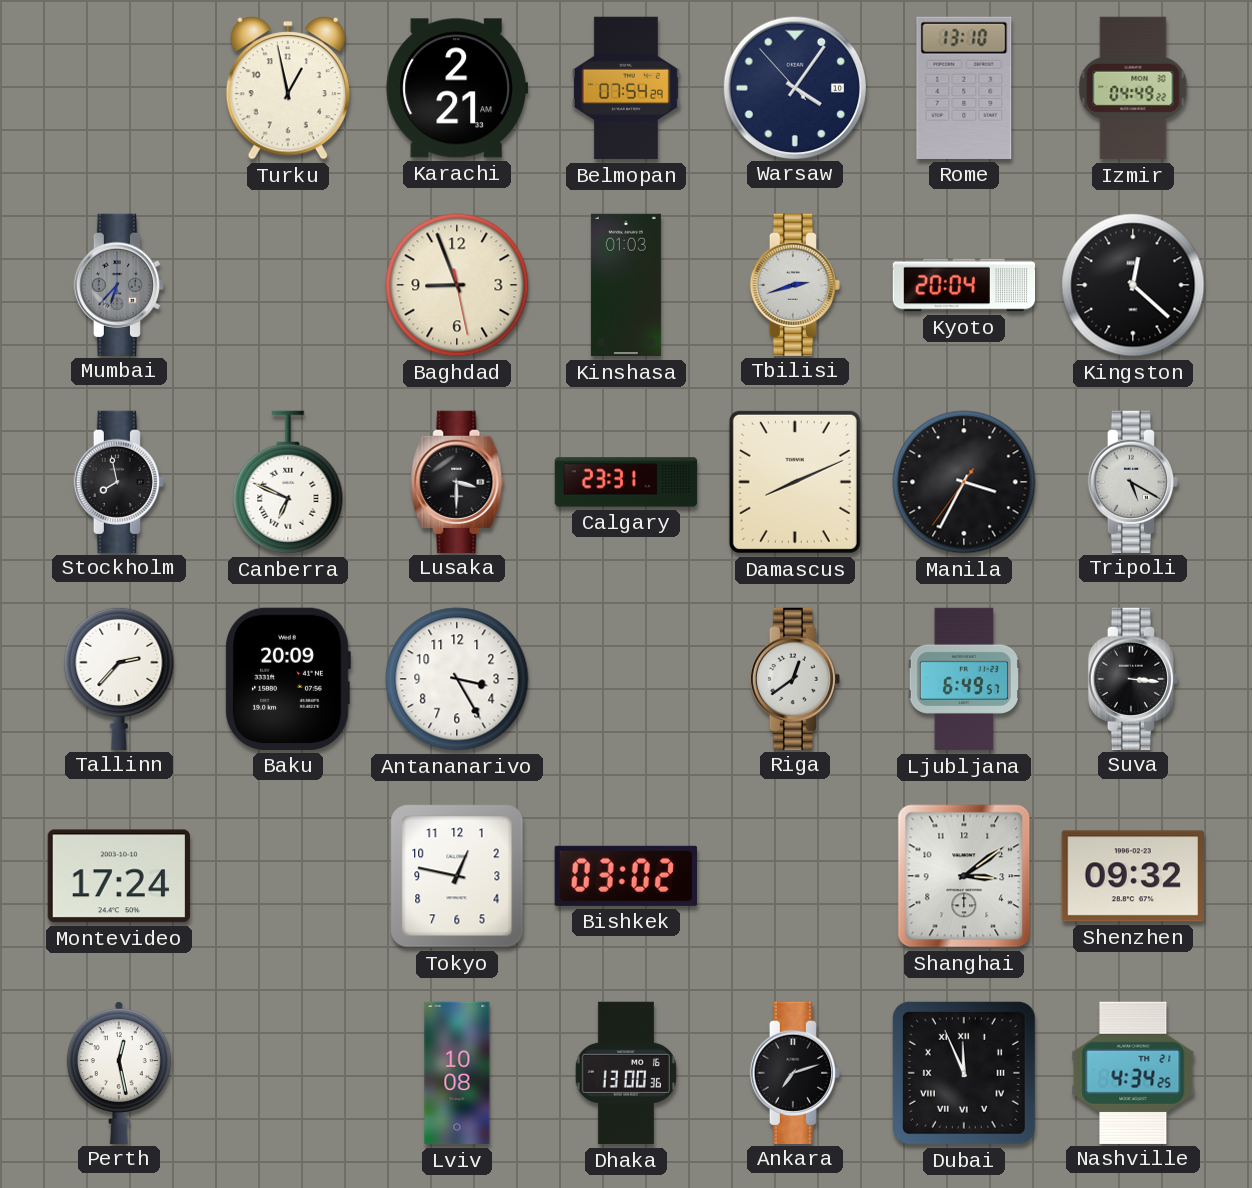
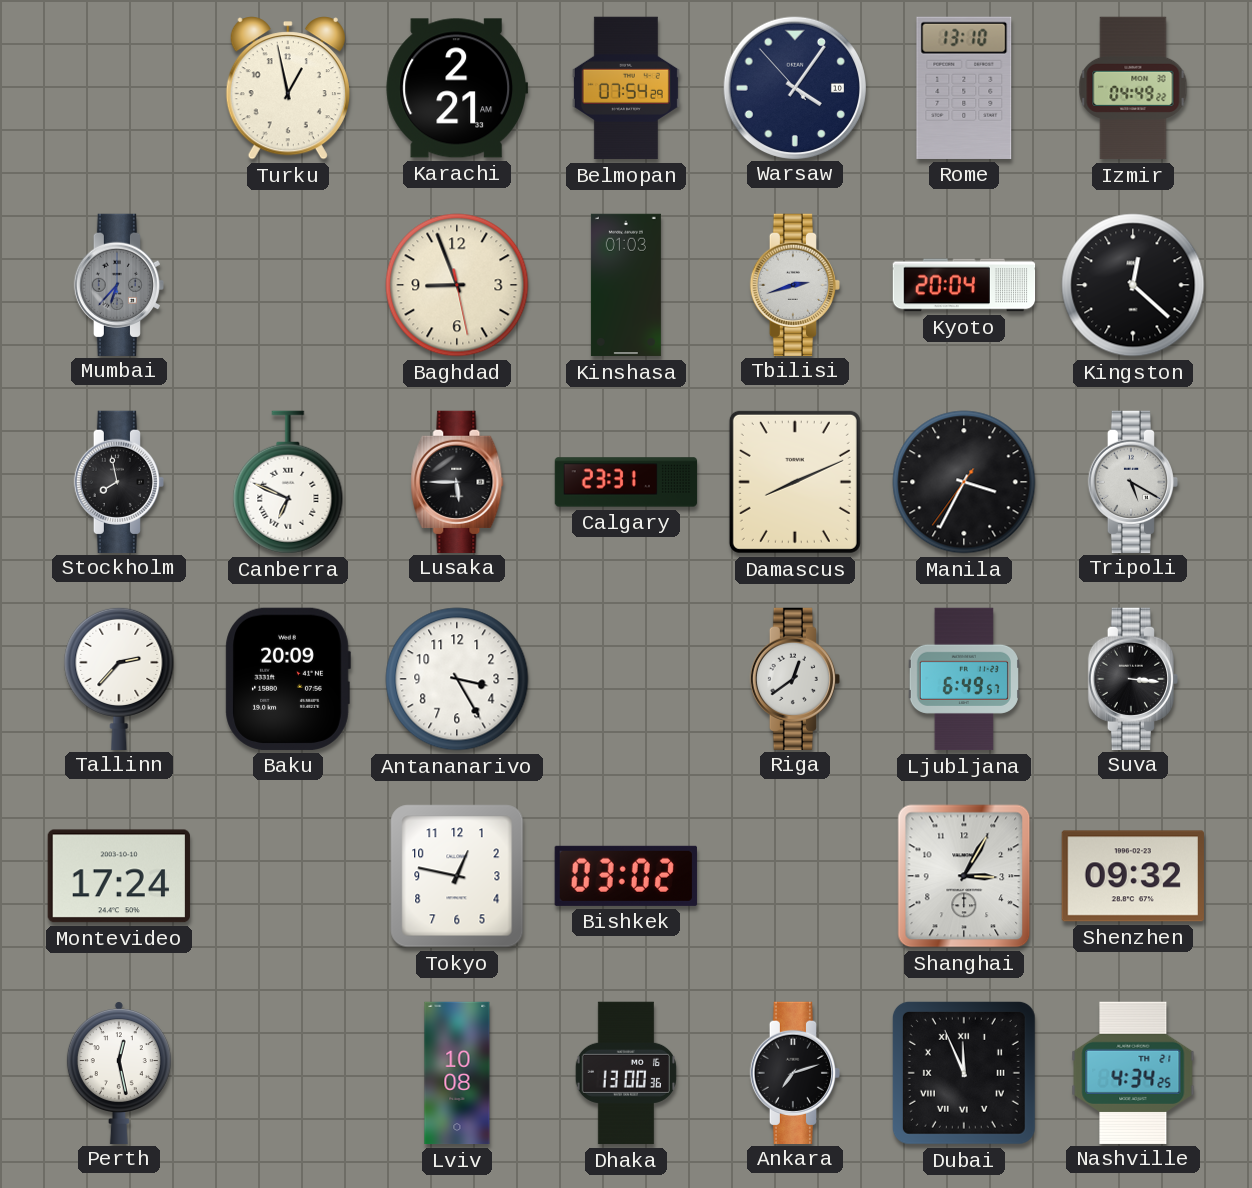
Lusaka: 3:30 -> 5:45
Shanghai: 3:09 -> 3:05
